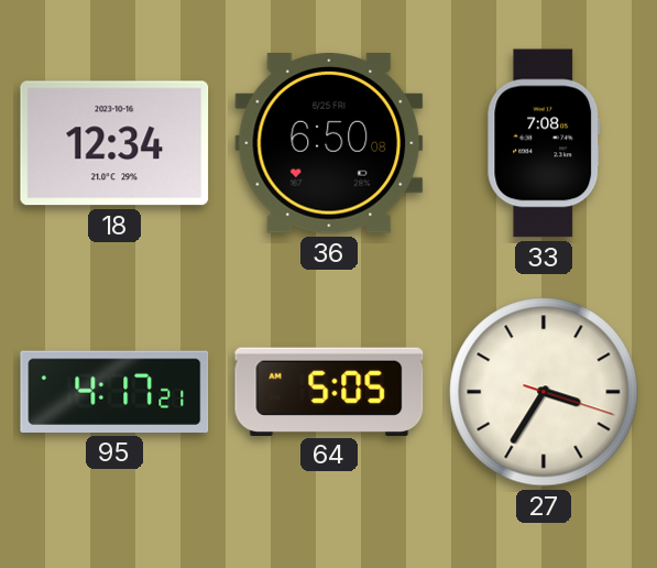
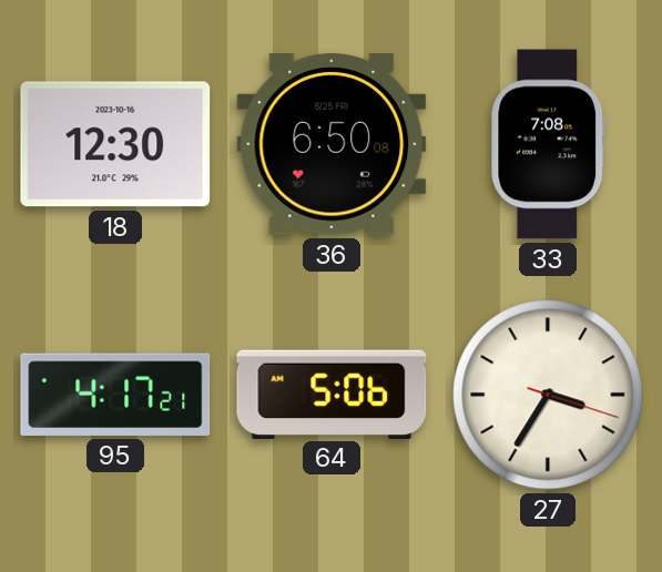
18: 12:34 -> 12:30
64: 5:05 -> 5:06
